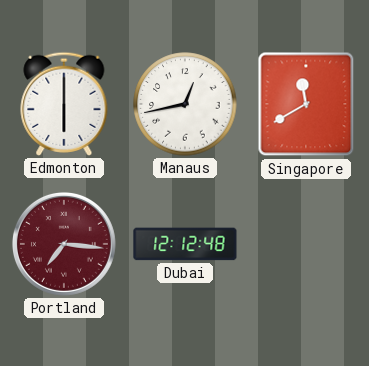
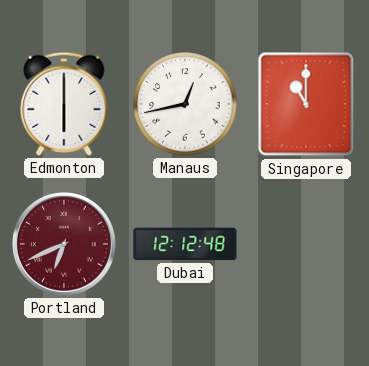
Singapore: 11:40 -> 11:00
Portland: 7:16 -> 6:41
